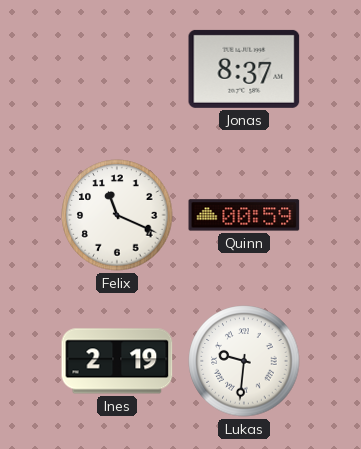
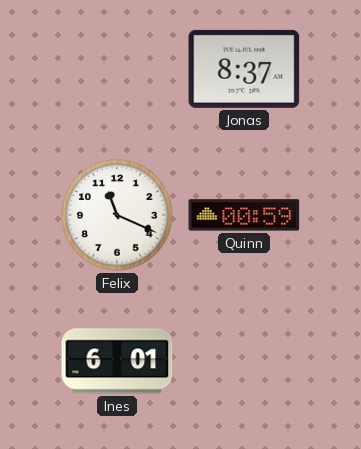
Ines: 2:19 -> 6:01
Lukas: 9:31 -> none
